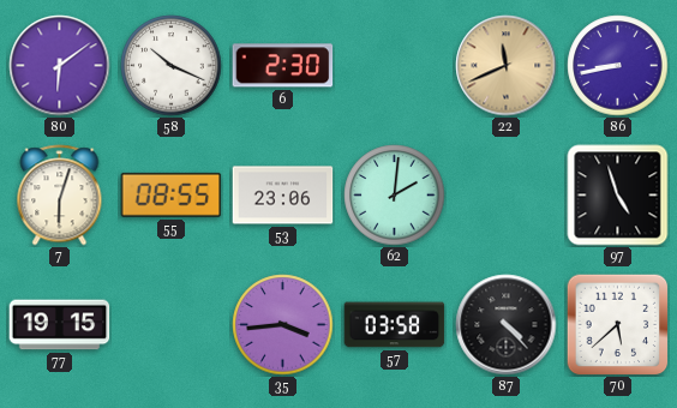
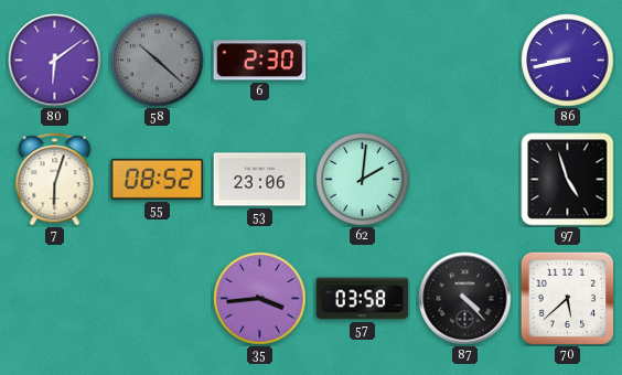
58: 10:19 -> 10:22
58 dial: white -> grey
22: 11:41 -> none
55: 08:55 -> 08:52
77: 19:15 -> none
